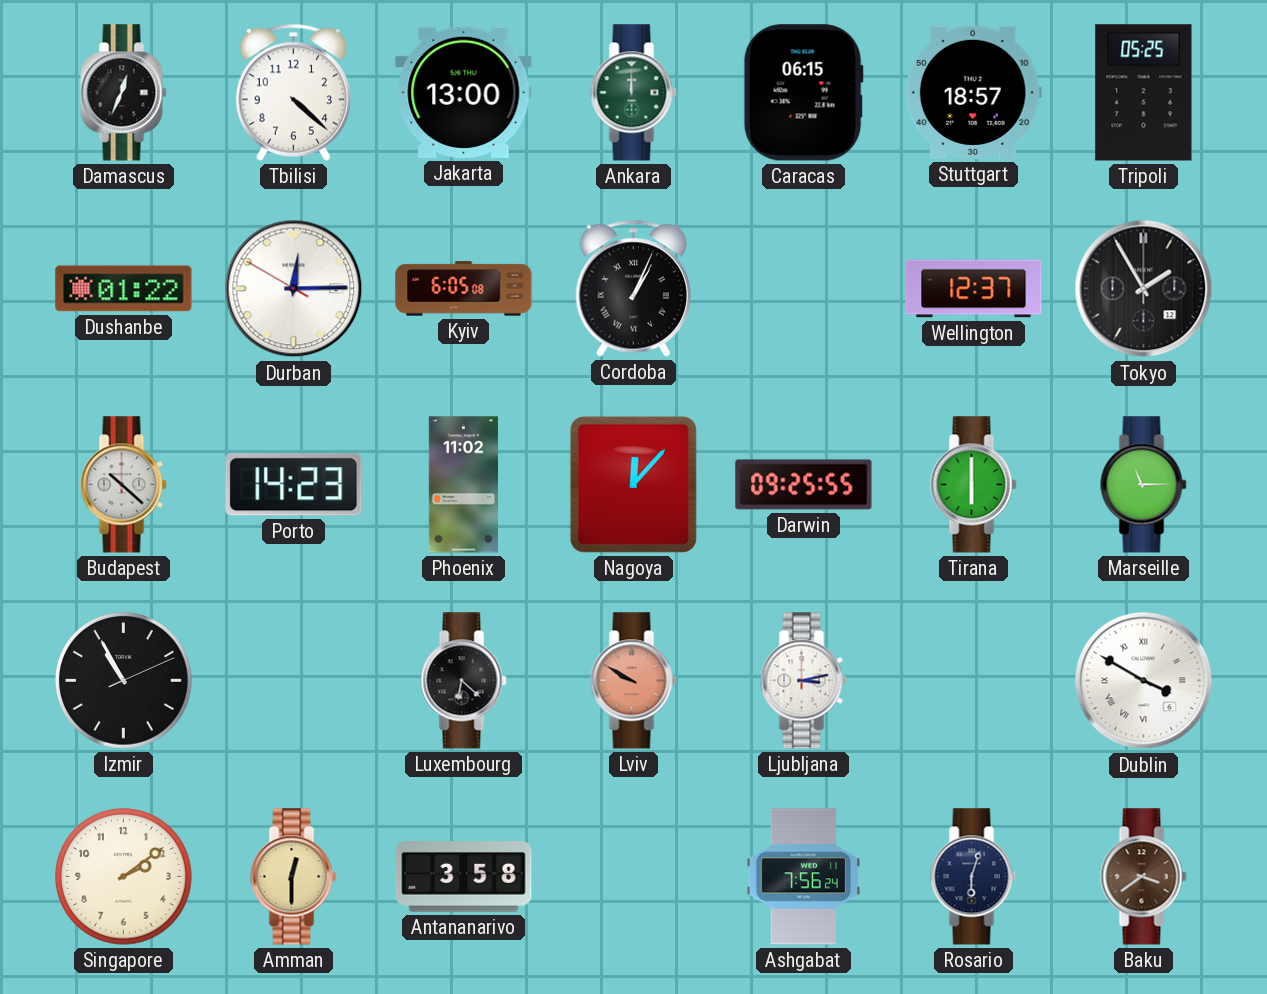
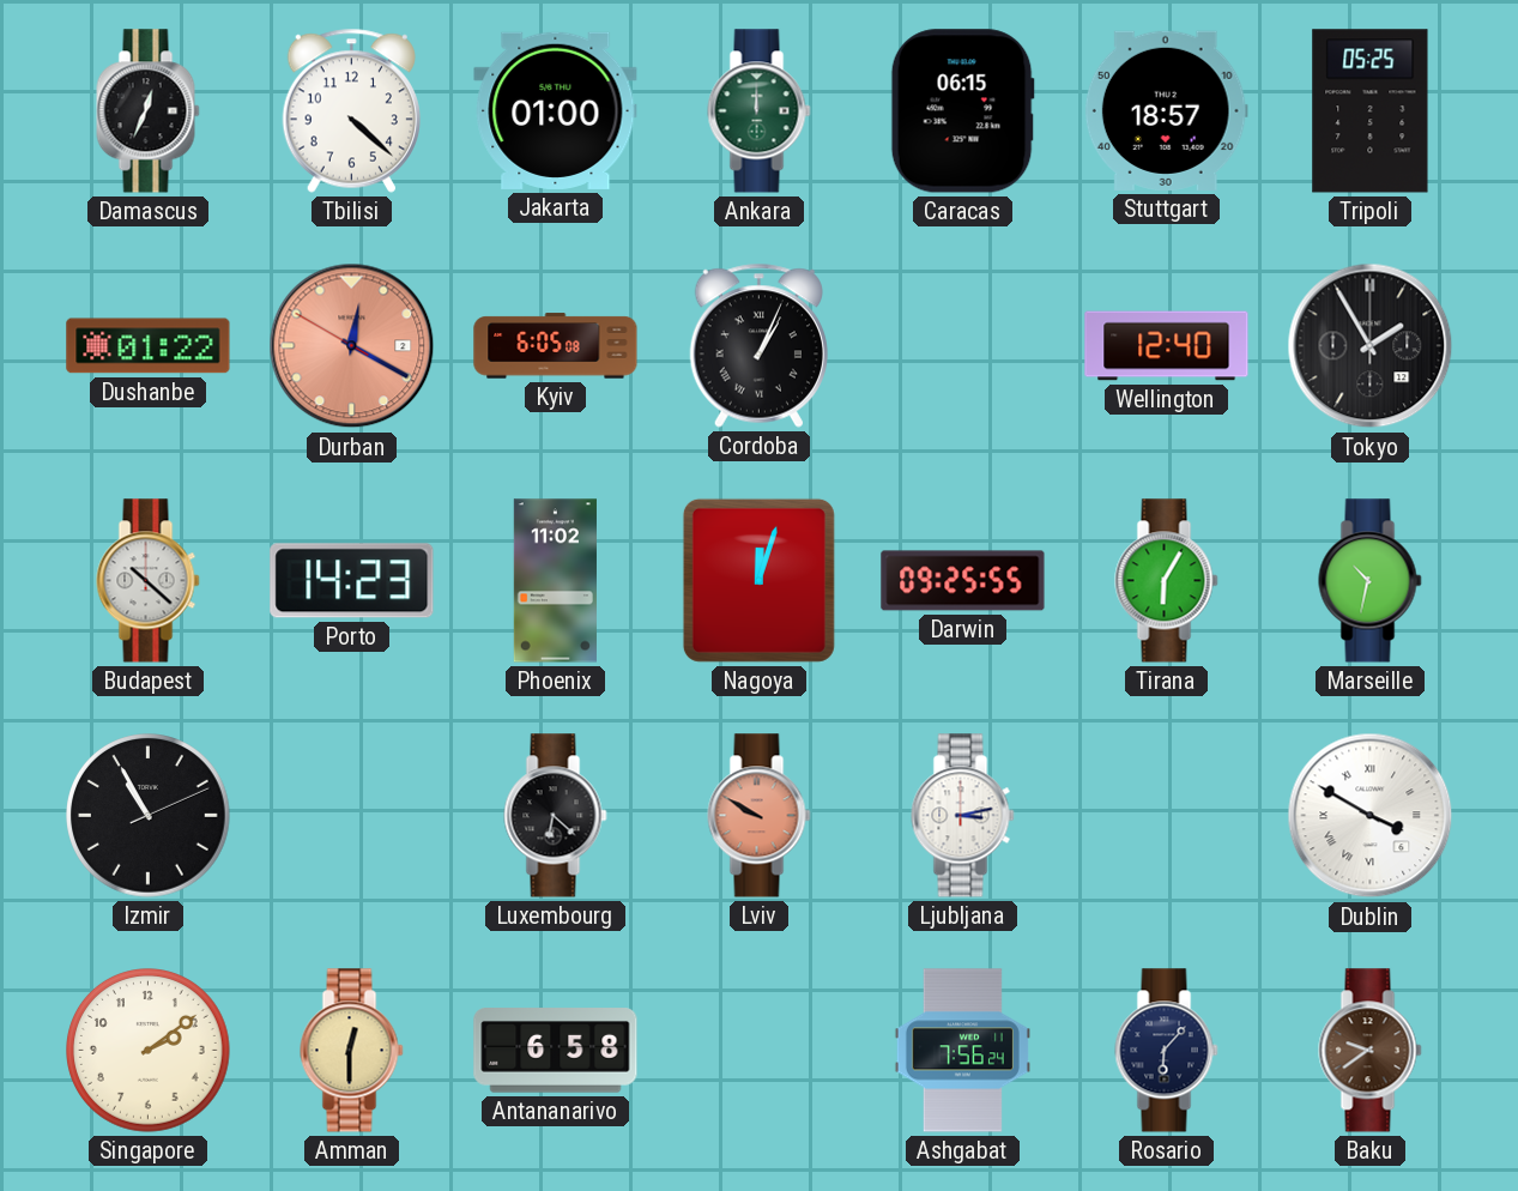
Jakarta: 13:00 -> 01:00
Durban: 12:14 -> 12:19
Durban dial: white -> salmon
Wellington: 12:37 -> 12:40
Nagoya: 12:07 -> 12:03
Tirana: 6:00 -> 6:05
Marseille: 11:15 -> 10:32
Antananarivo: 3:58 -> 6:58
Rosario: 6:03 -> 6:07
Baku: 3:39 -> 9:39
